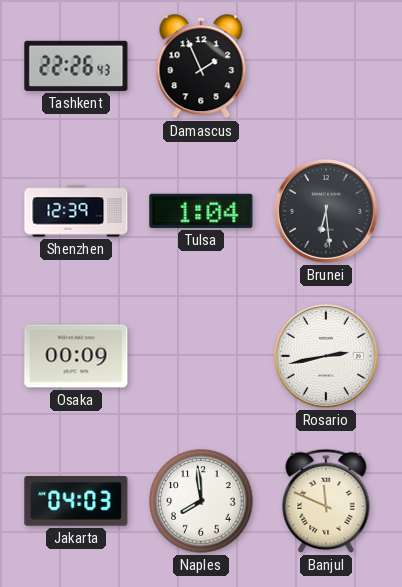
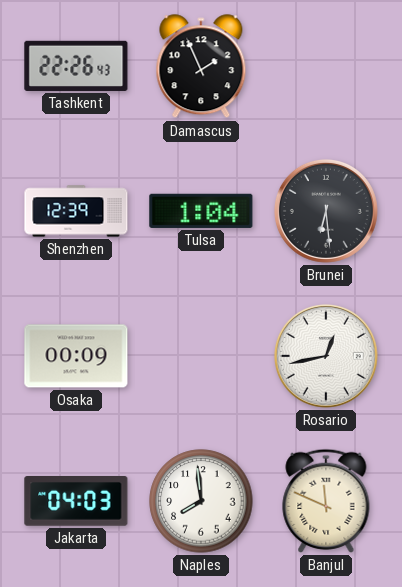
Rosario: 2:43 -> 12:43
